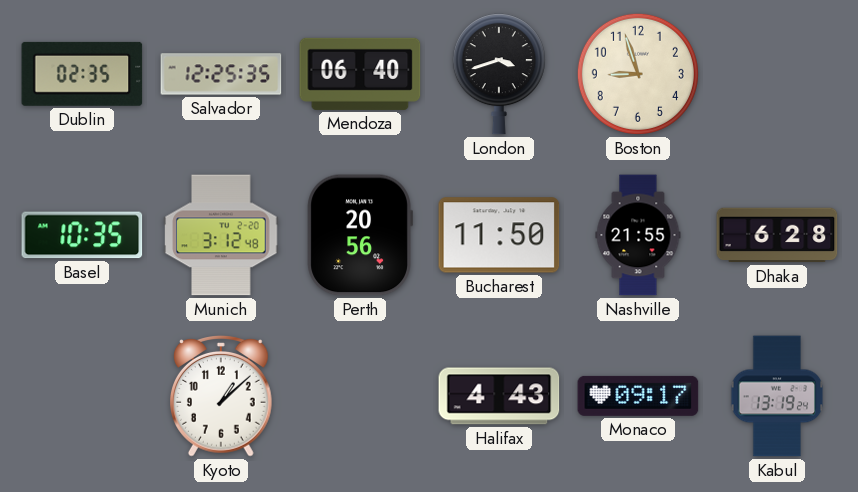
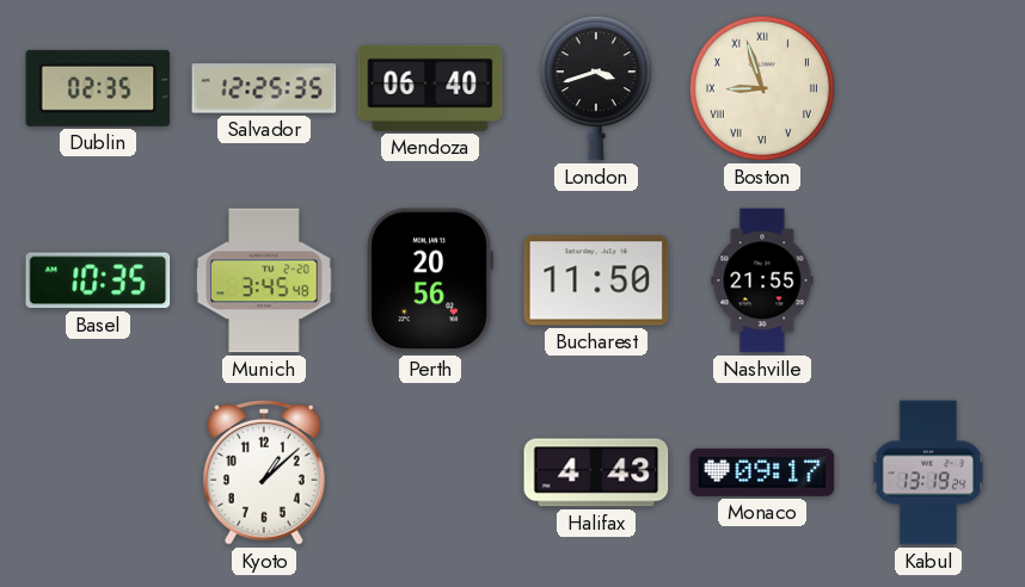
Boston numerals: Arabic -> Roman
Munich: 3:12 -> 3:45
Dhaka: 6:28 -> none
